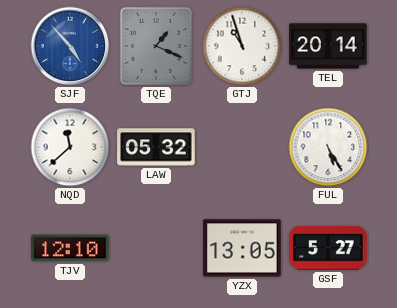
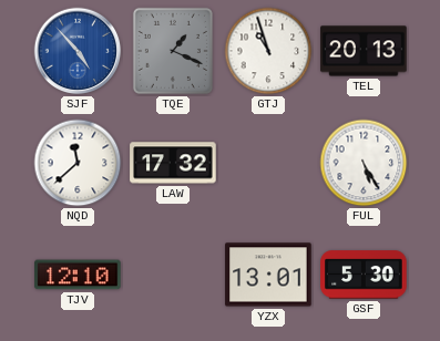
TEL: 20:14 -> 20:13
LAW: 05:32 -> 17:32
YZX: 13:05 -> 13:01
GSF: 5:27 -> 5:30
